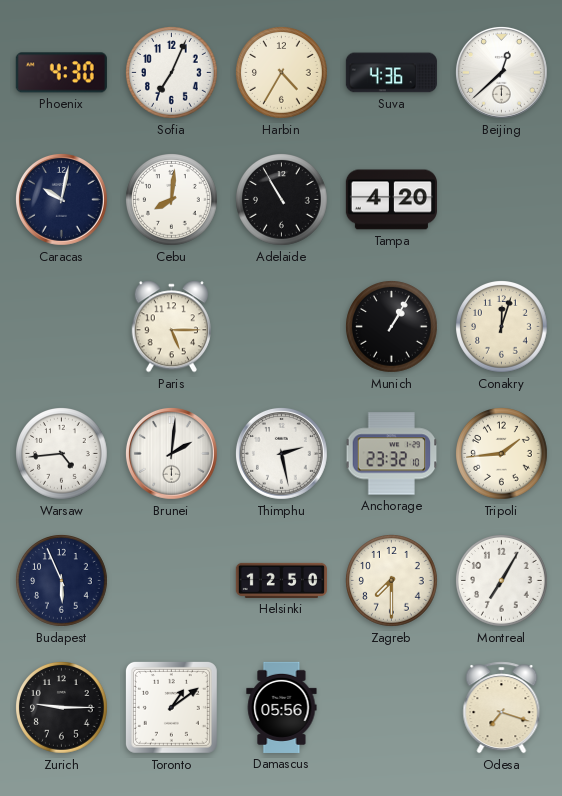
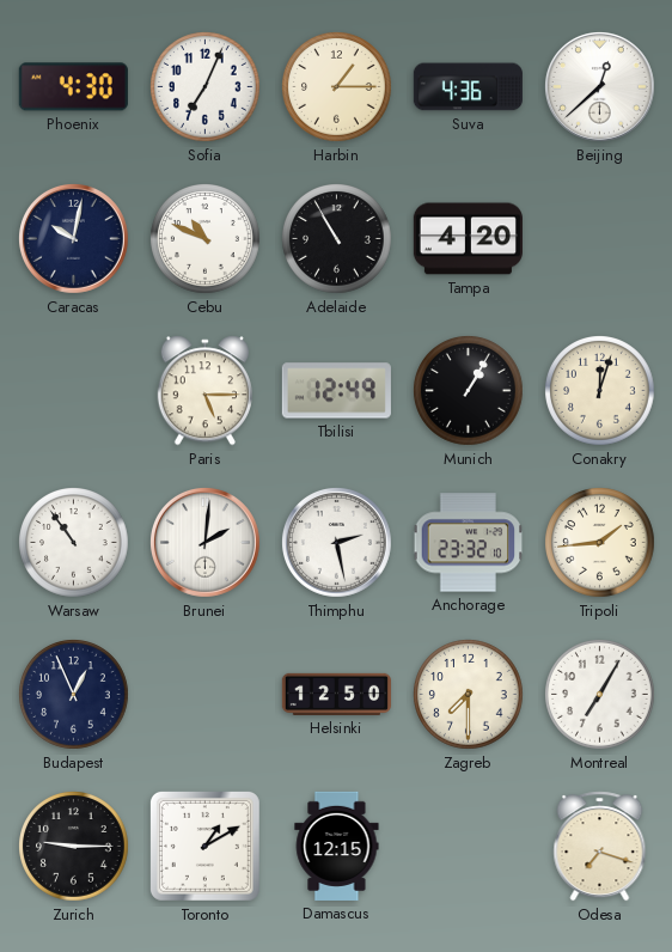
Harbin: 4:35 -> 1:15
Cebu: 8:01 -> 10:49
Tbilisi: none -> 12:49
Warsaw: 4:44 -> 10:54
Budapest: 5:56 -> 12:56
Toronto: 1:09 -> 1:10
Damascus: 05:56 -> 12:15
